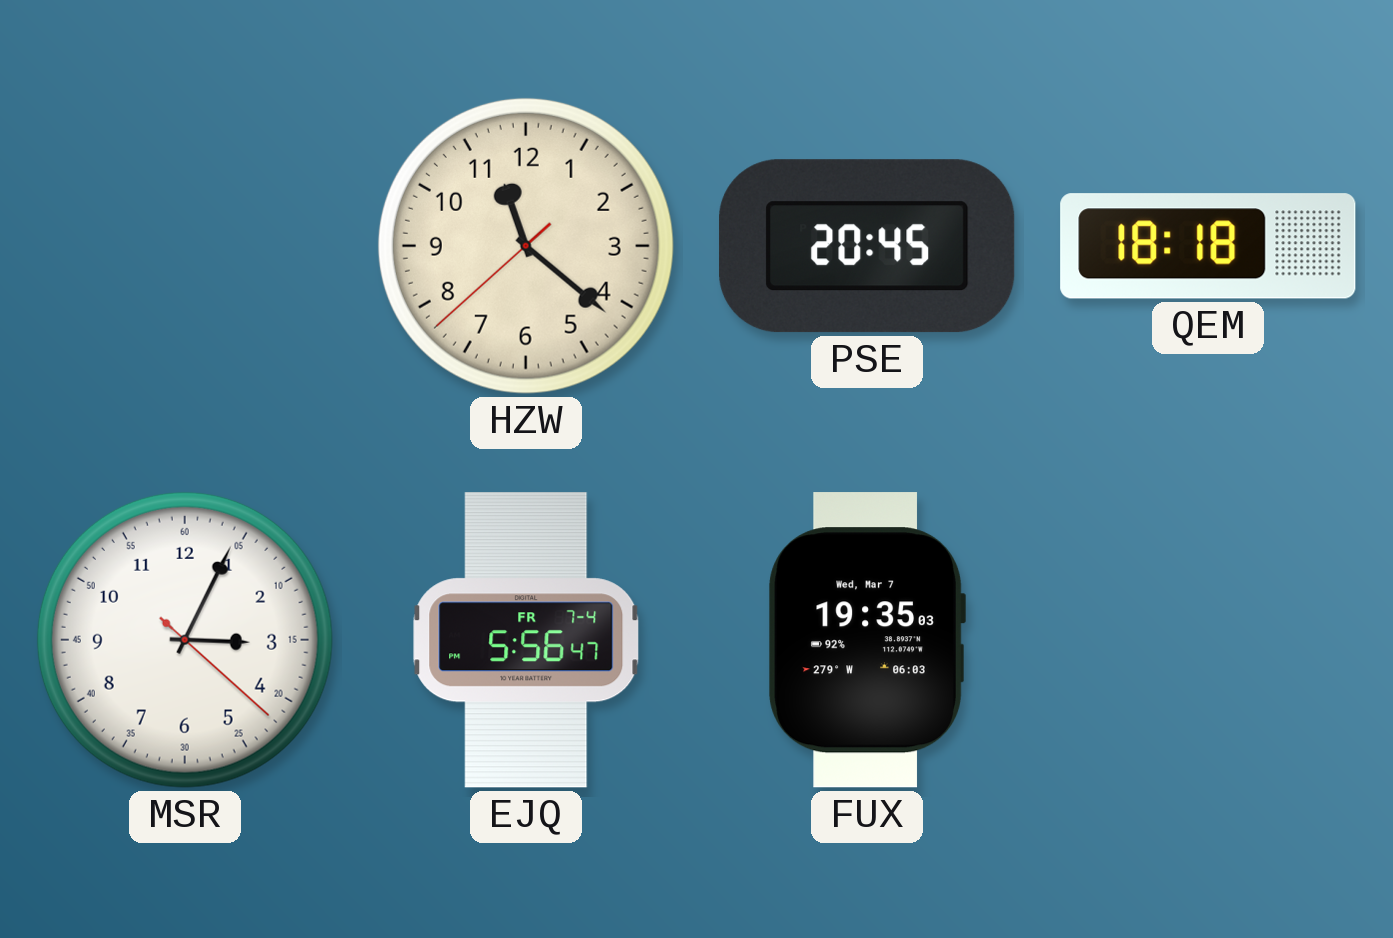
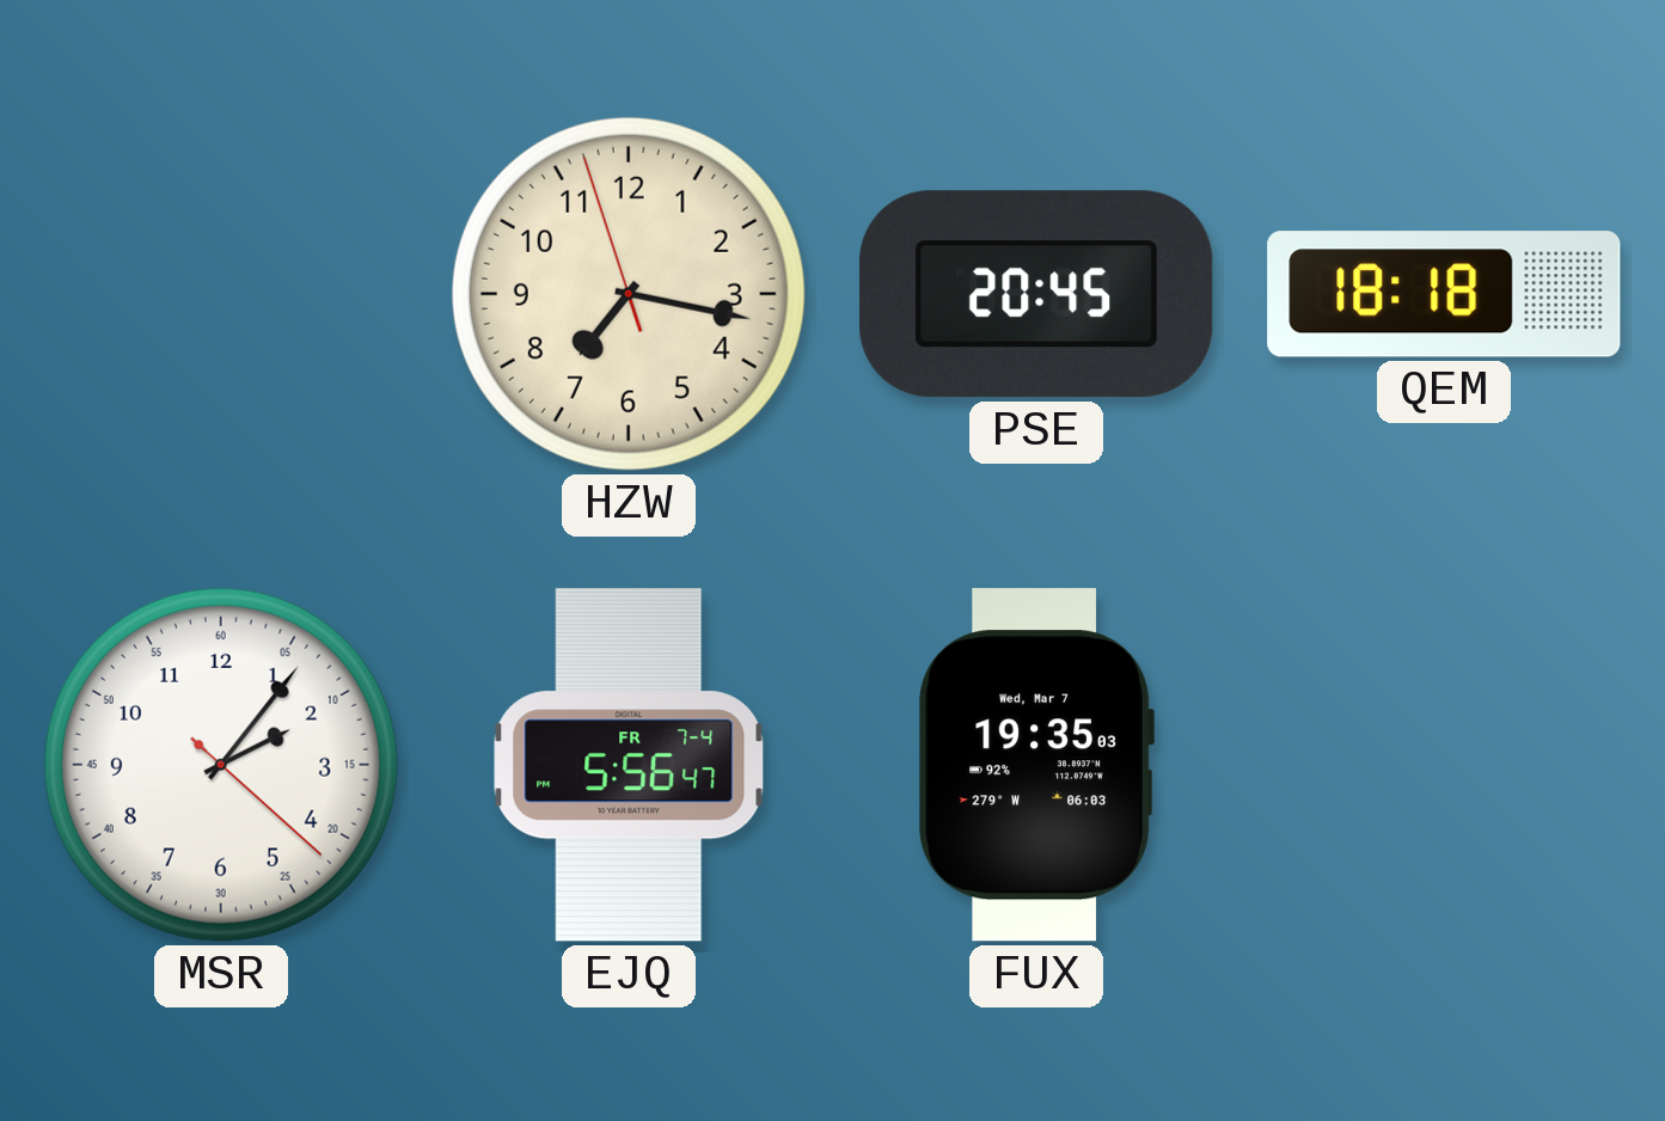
HZW: 11:21 -> 7:16
MSR: 3:04 -> 2:06
